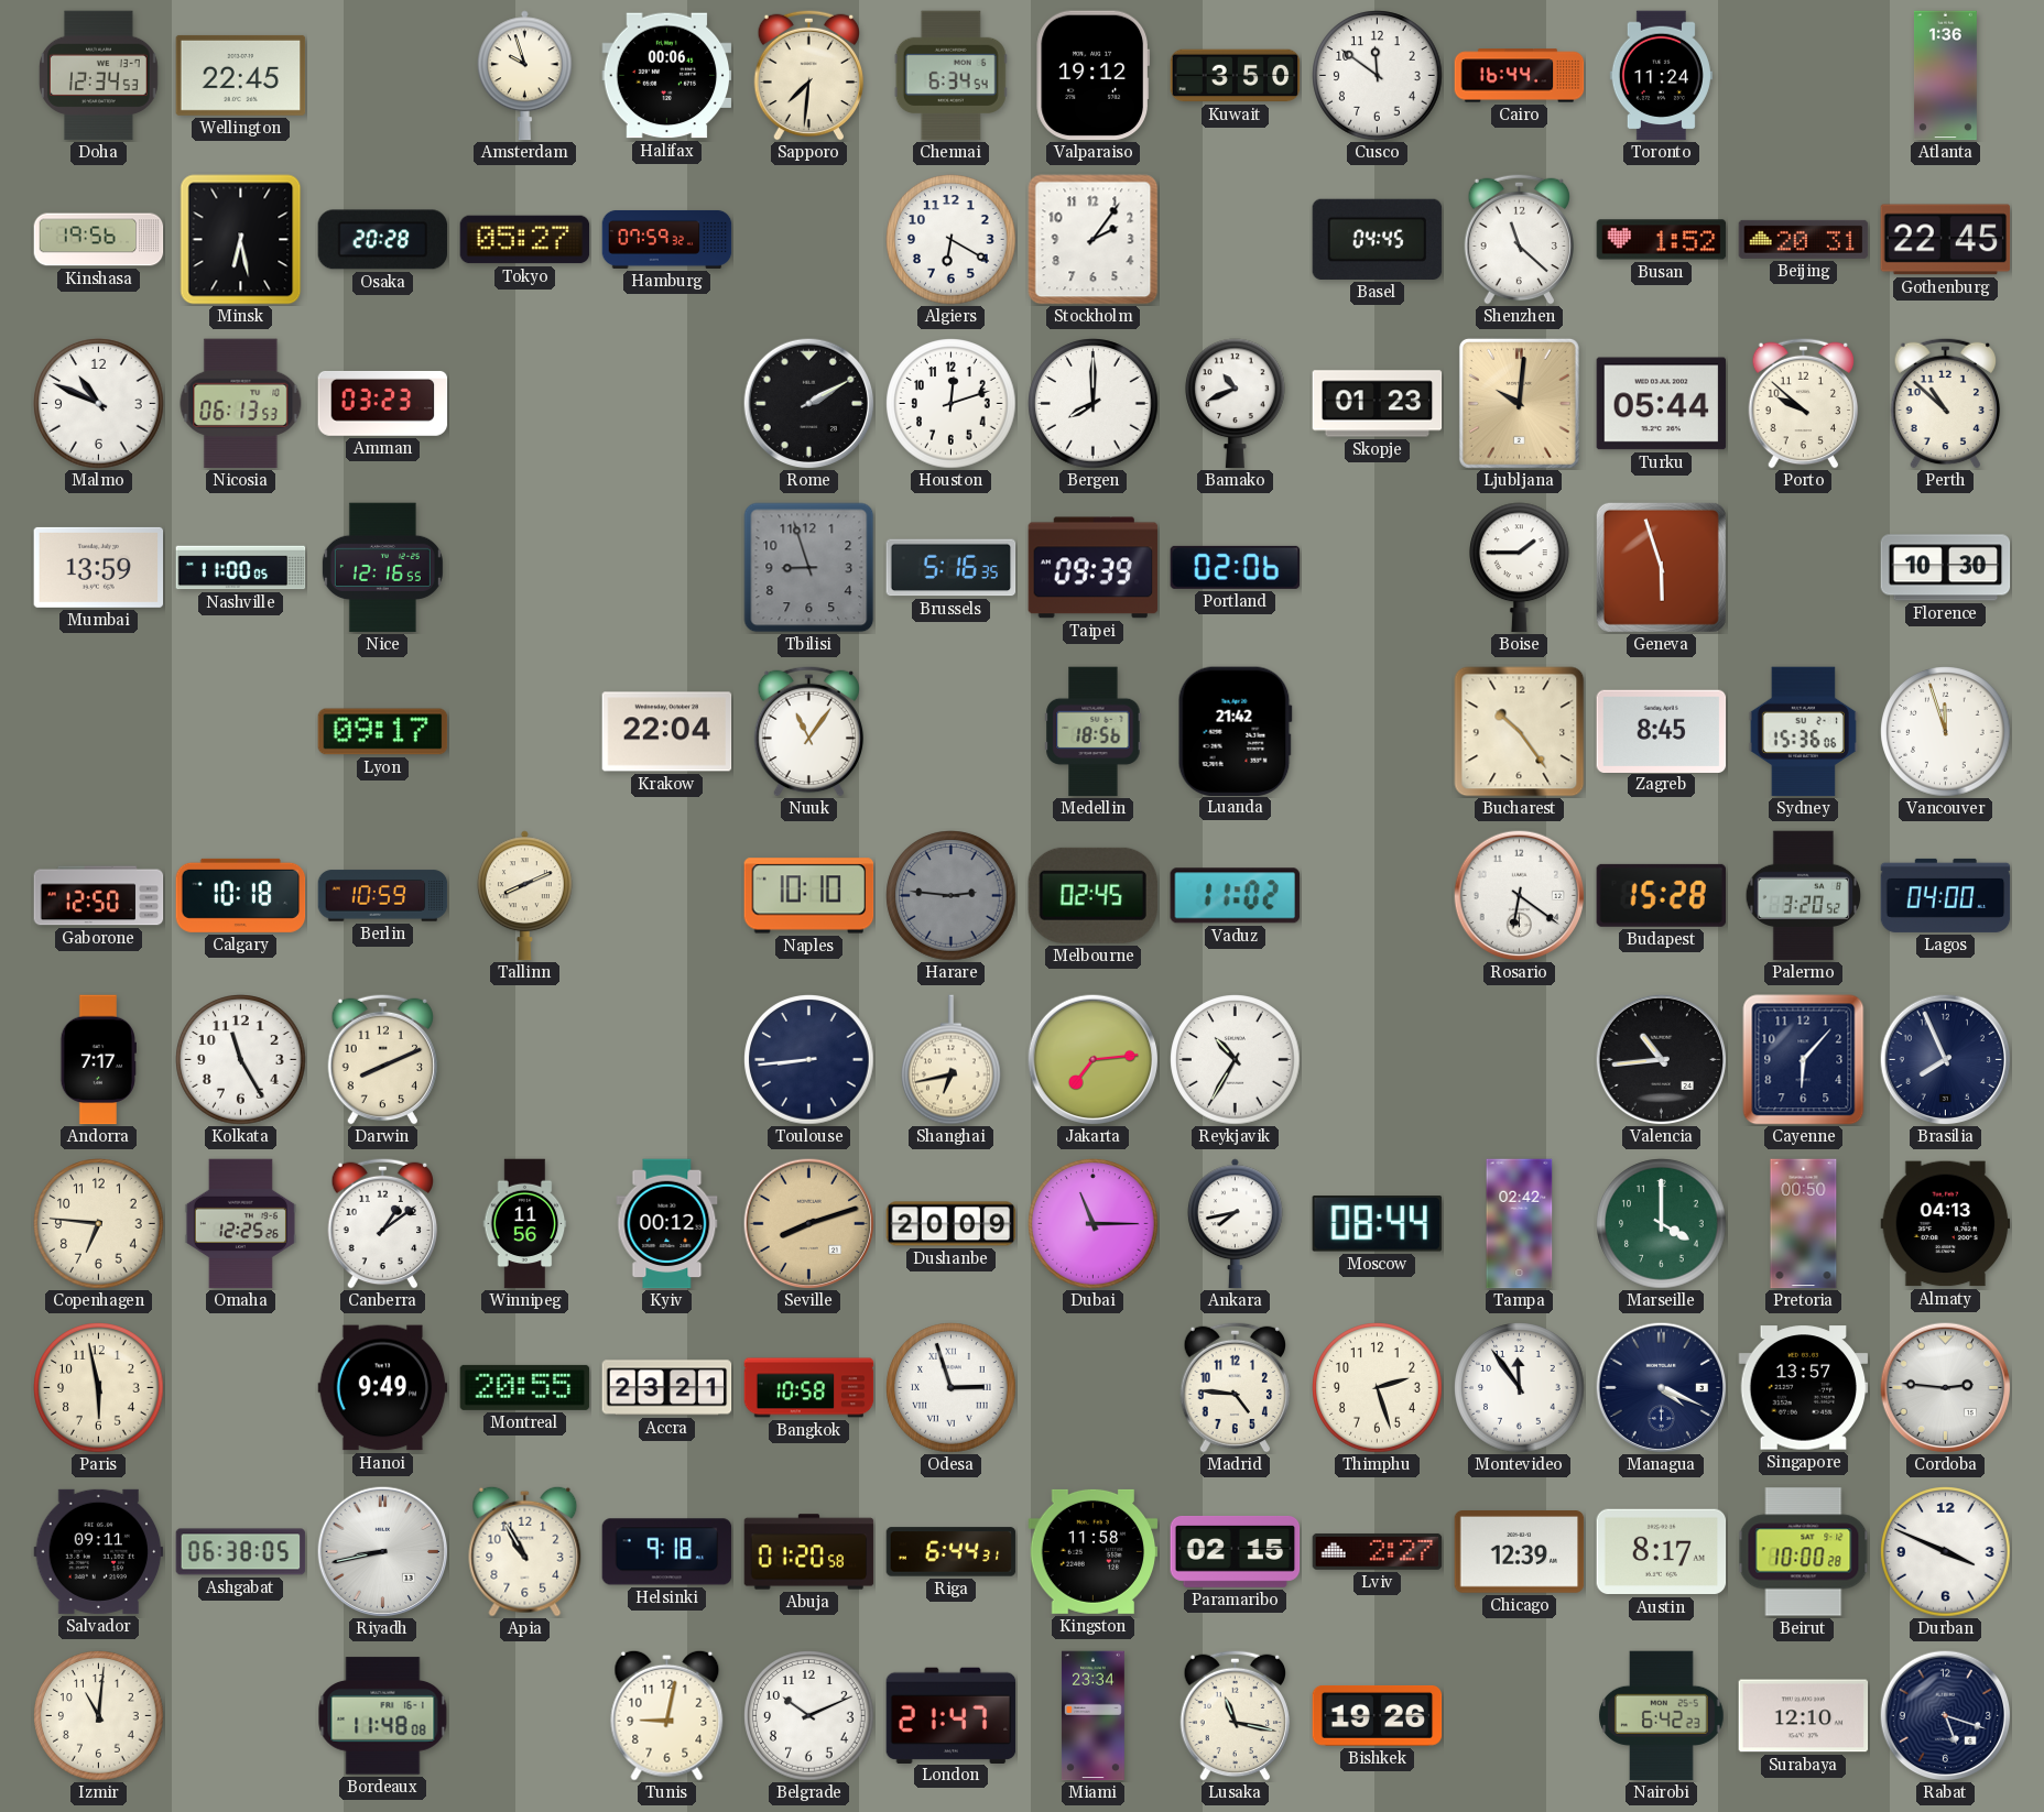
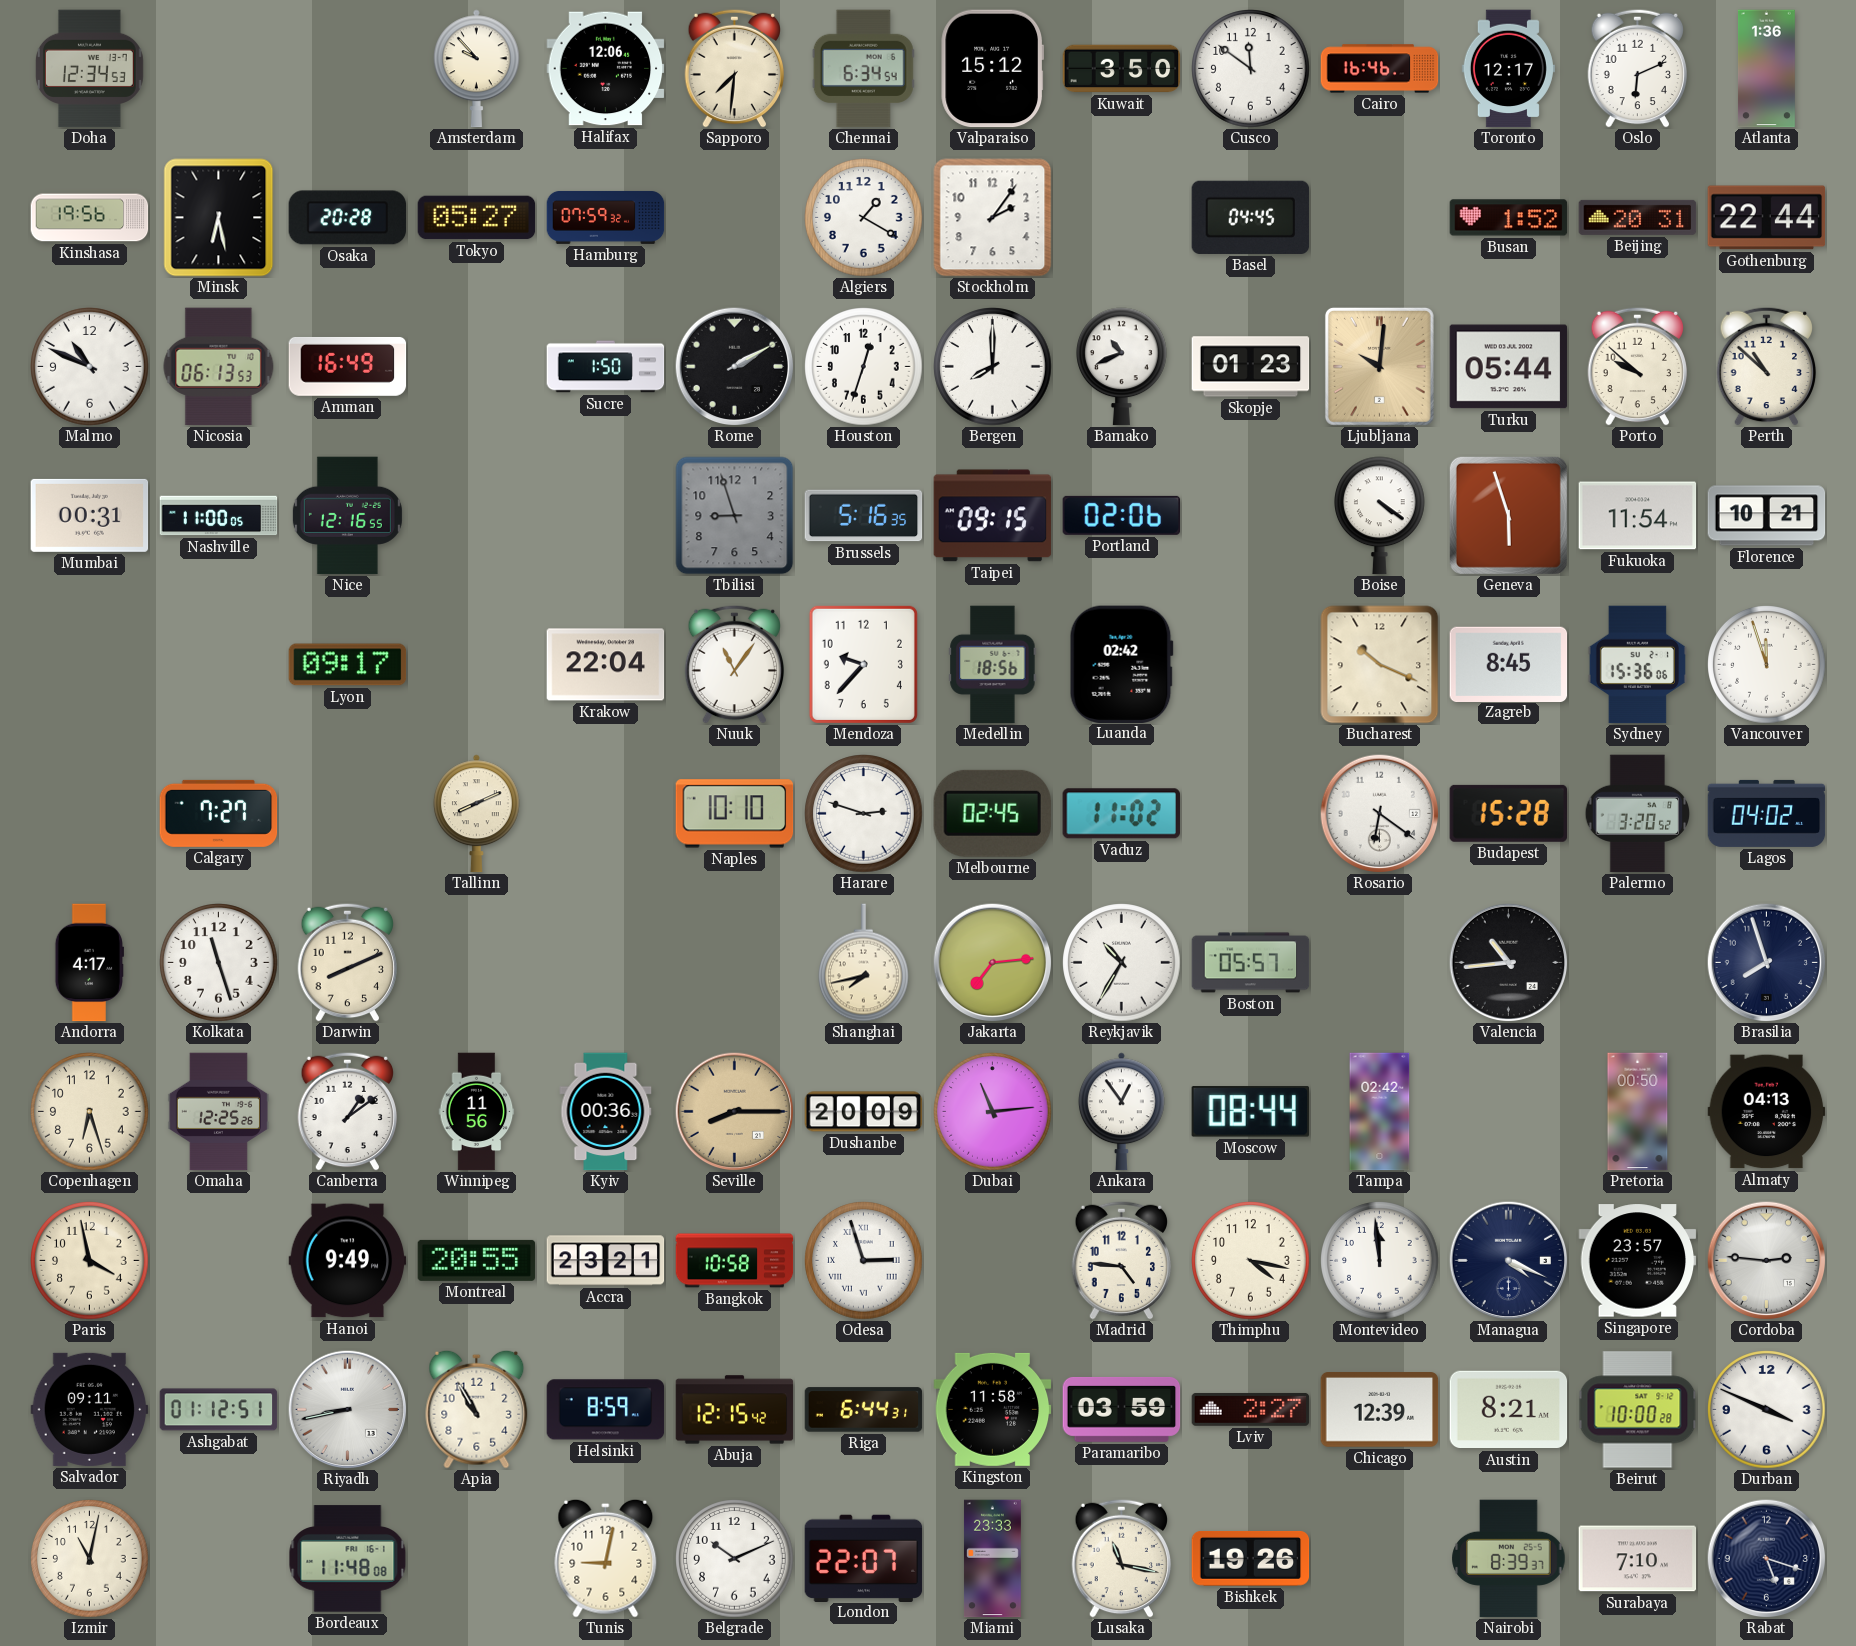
Wellington: 22:45 -> none
Amsterdam: 9:57 -> 9:53
Halifax: 00:06 -> 12:06
Valparaiso: 19:12 -> 15:12
Cairo: 16:44 -> 16:46
Toronto: 11:24 -> 12:17
Oslo: none -> 6:11
Algiers: 6:20 -> 1:20
Shenzhen: 11:22 -> none
Gothenburg: 22:45 -> 22:44
Amman: 03:23 -> 16:49
Sucre: none -> 1:50
Houston: 12:12 -> 12:33
Mumbai: 13:59 -> 00:31
Taipei: 09:39 -> 09:15
Boise: 1:45 -> 4:21
Fukuoka: none -> 11:54
Florence: 10:30 -> 10:21
Mendoza: none -> 9:37
Luanda: 21:42 -> 02:42
Bucharest: 10:24 -> 10:19
Gaborone: 12:50 -> none
Calgary: 10:18 -> 7:27
Berlin: 10:59 -> none
Harare: 2:46 -> 2:48
Harare dial: grey -> white
Lagos: 04:00 -> 04:02
Andorra: 7:17 -> 4:17
Kolkata: 11:25 -> 11:27
Toulouse: 8:44 -> none
Shanghai: 6:43 -> 7:43
Boston: none -> 05:57
Cayenne: 6:07 -> none
Brasilia: 7:56 -> 7:57
Copenhagen: 6:46 -> 6:27
Kyiv: 00:12 -> 00:36
Seville: 8:12 -> 8:15
Dubai: 11:15 -> 11:14
Ankara: 7:43 -> 12:54
Marseille: 4:00 -> none
Paris: 5:58 -> 3:58
Thimphu: 2:27 -> 4:17
Montevideo: 11:54 -> 11:59
Singapore: 13:57 -> 23:57
Ashgabat: 06:38 -> 01:12
Helsinki: 9:18 -> 8:59
Abuja: 01:20 -> 12:15
Paramaribo: 02:15 -> 03:59
Austin: 8:17 -> 8:21
Izmir: 11:01 -> 11:02
London: 21:47 -> 22:07
Miami: 23:34 -> 23:33
Nairobi: 6:42 -> 8:39
Surabaya: 12:10 -> 7:10
